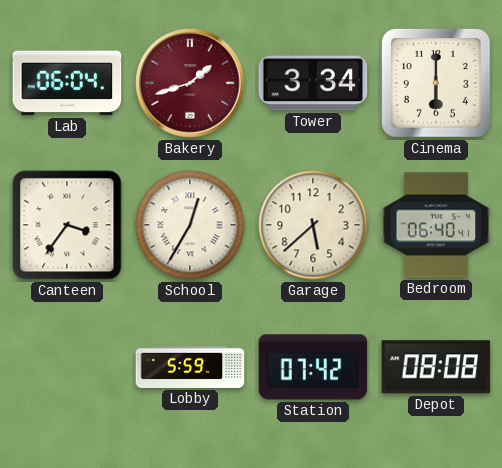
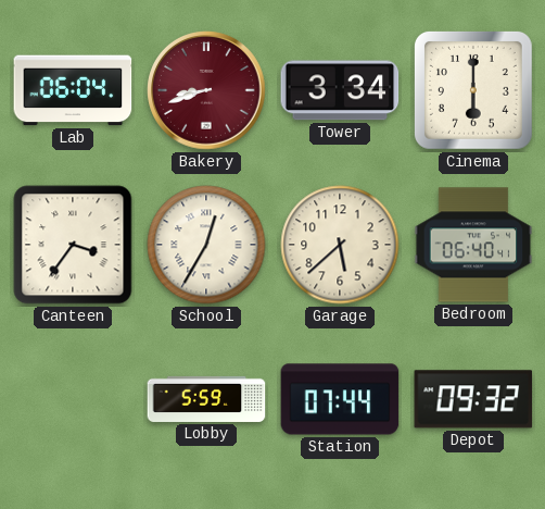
Bakery: 1:42 -> 8:42
Station: 07:42 -> 07:44
Depot: 08:08 -> 09:32
